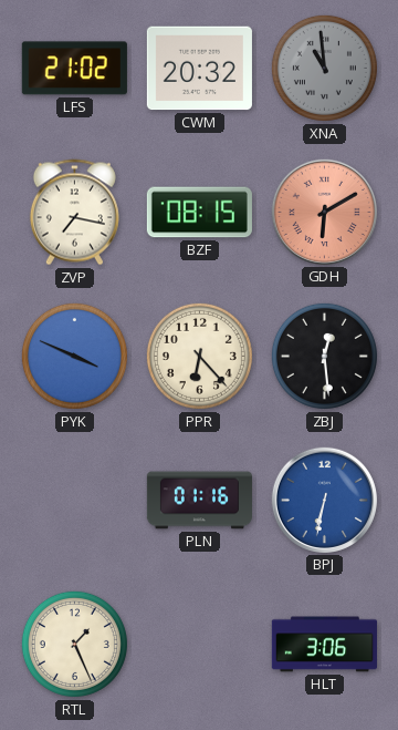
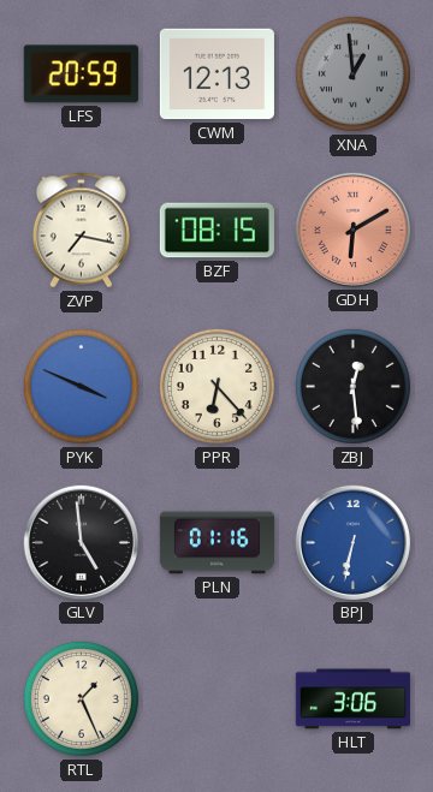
LFS: 21:02 -> 20:59
CWM: 20:32 -> 12:13
XNA: 10:59 -> 12:59
GLV: none -> 4:59
